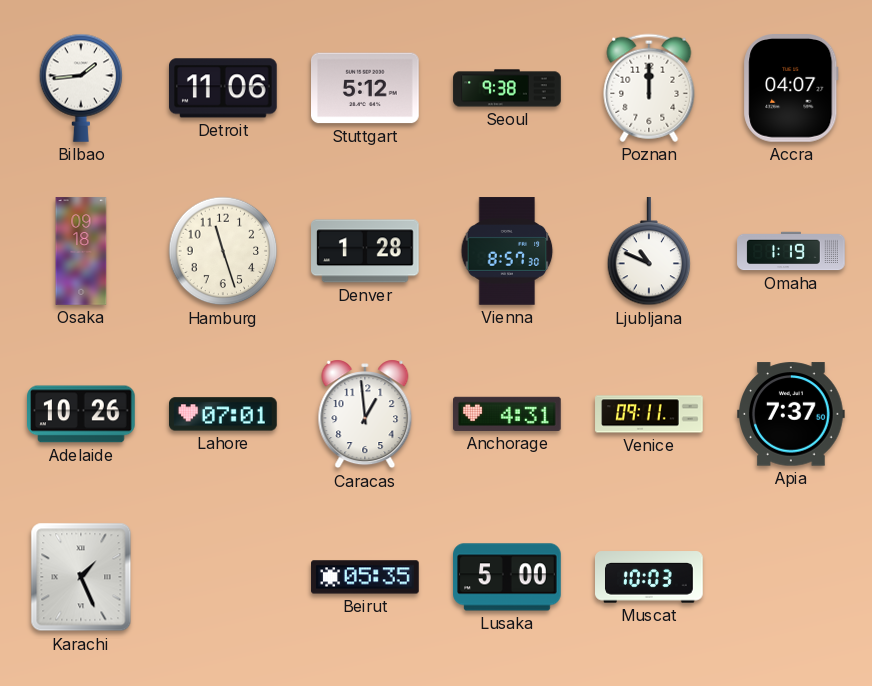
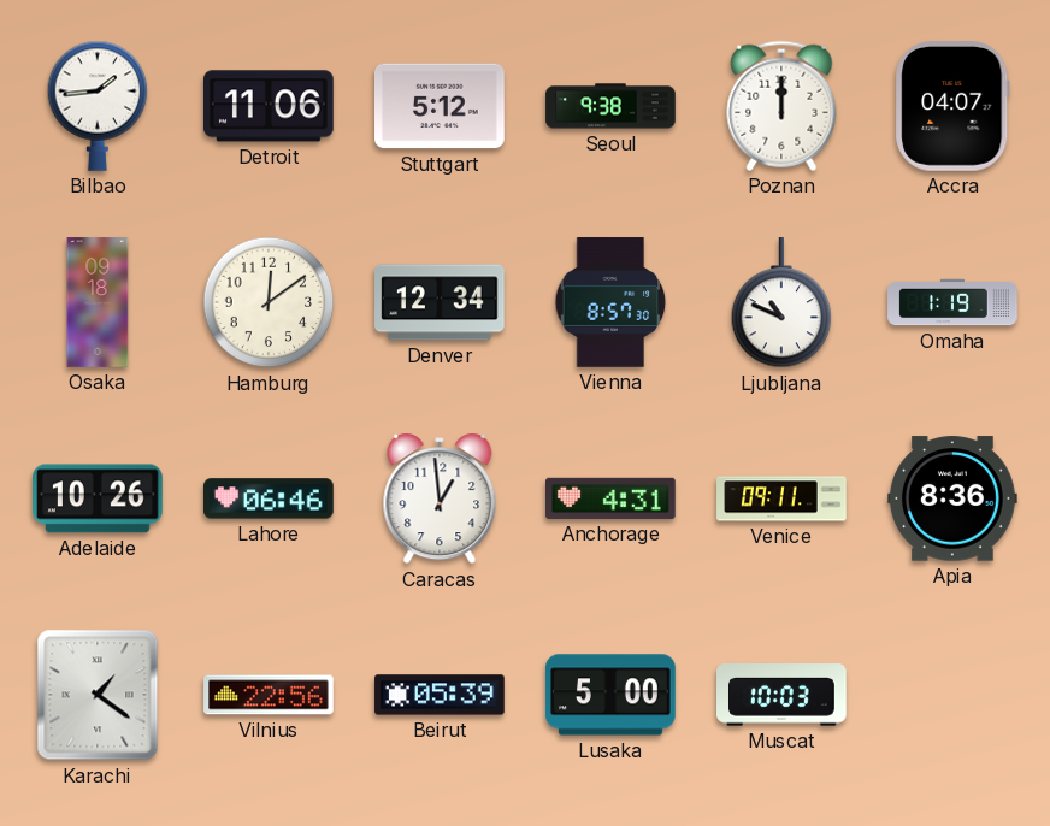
Hamburg: 11:27 -> 12:09
Denver: 1:28 -> 12:34
Lahore: 07:01 -> 06:46
Apia: 7:37 -> 8:36
Karachi: 1:26 -> 1:21
Vilnius: none -> 22:56
Beirut: 05:35 -> 05:39
